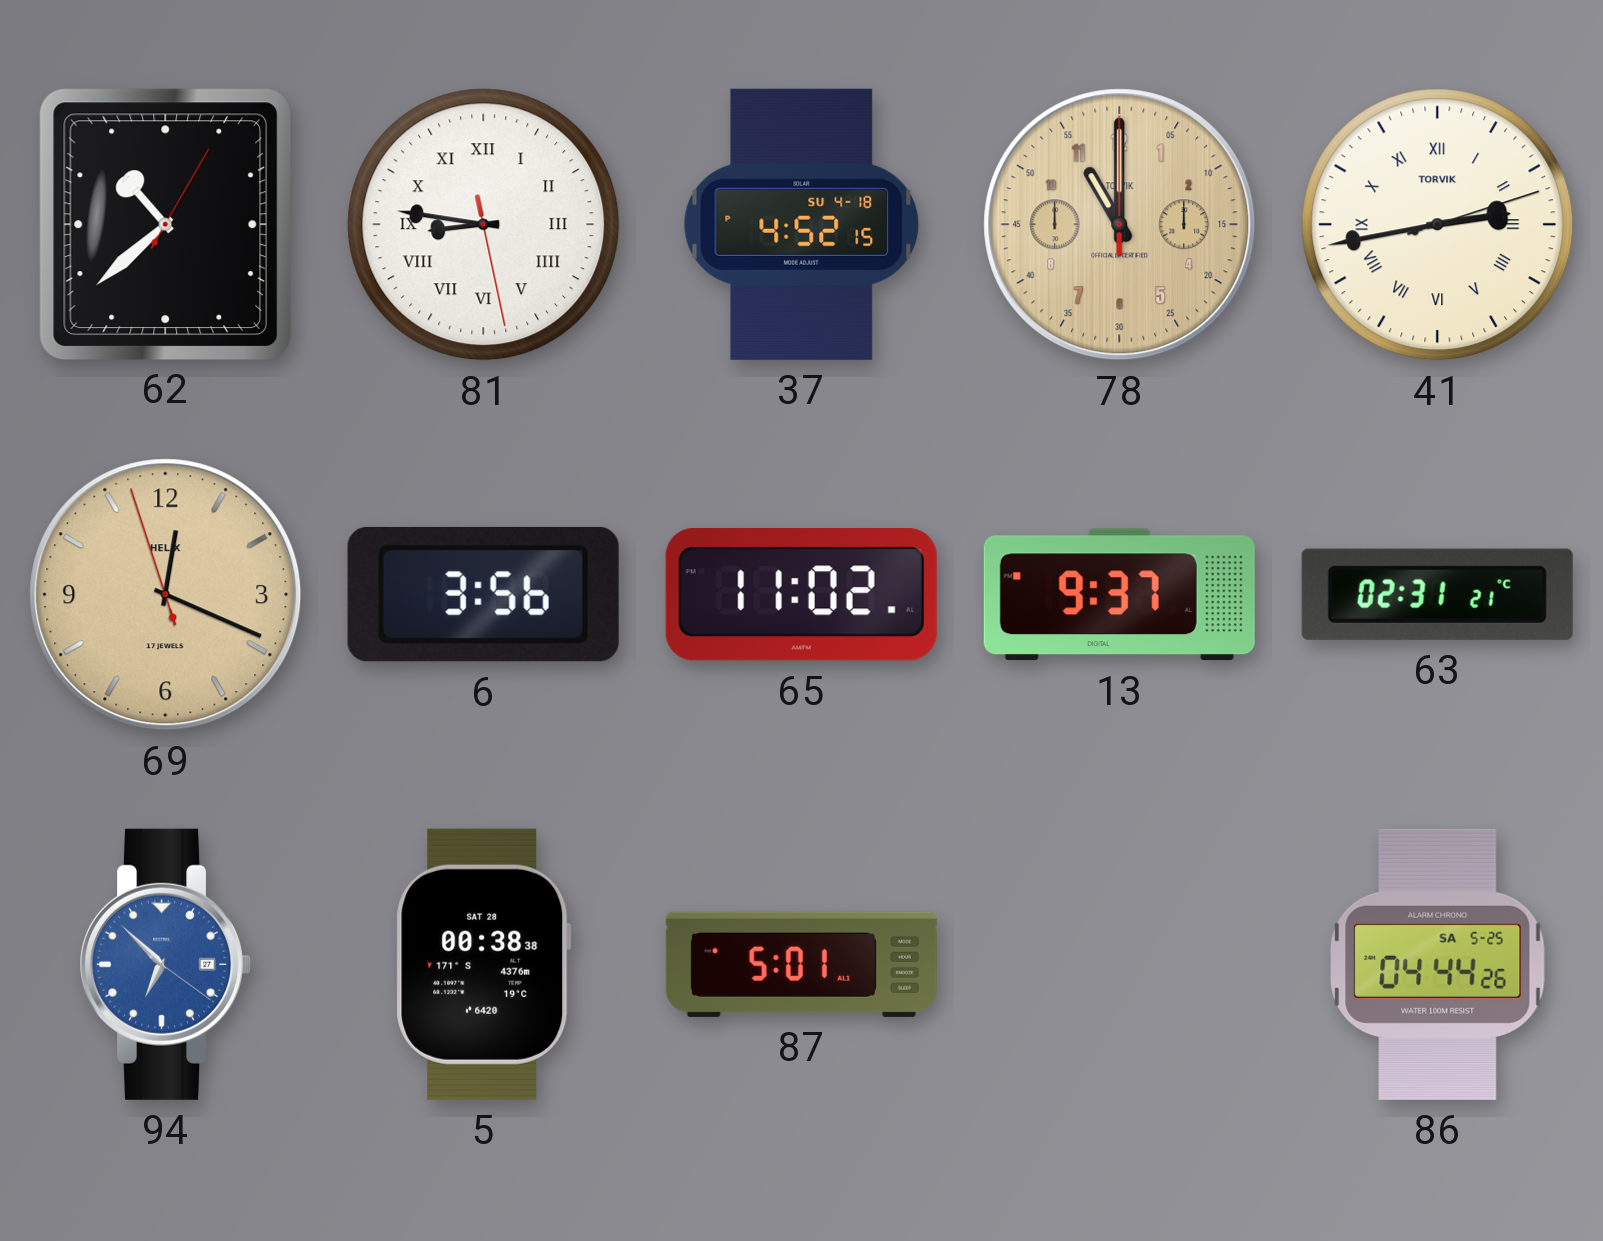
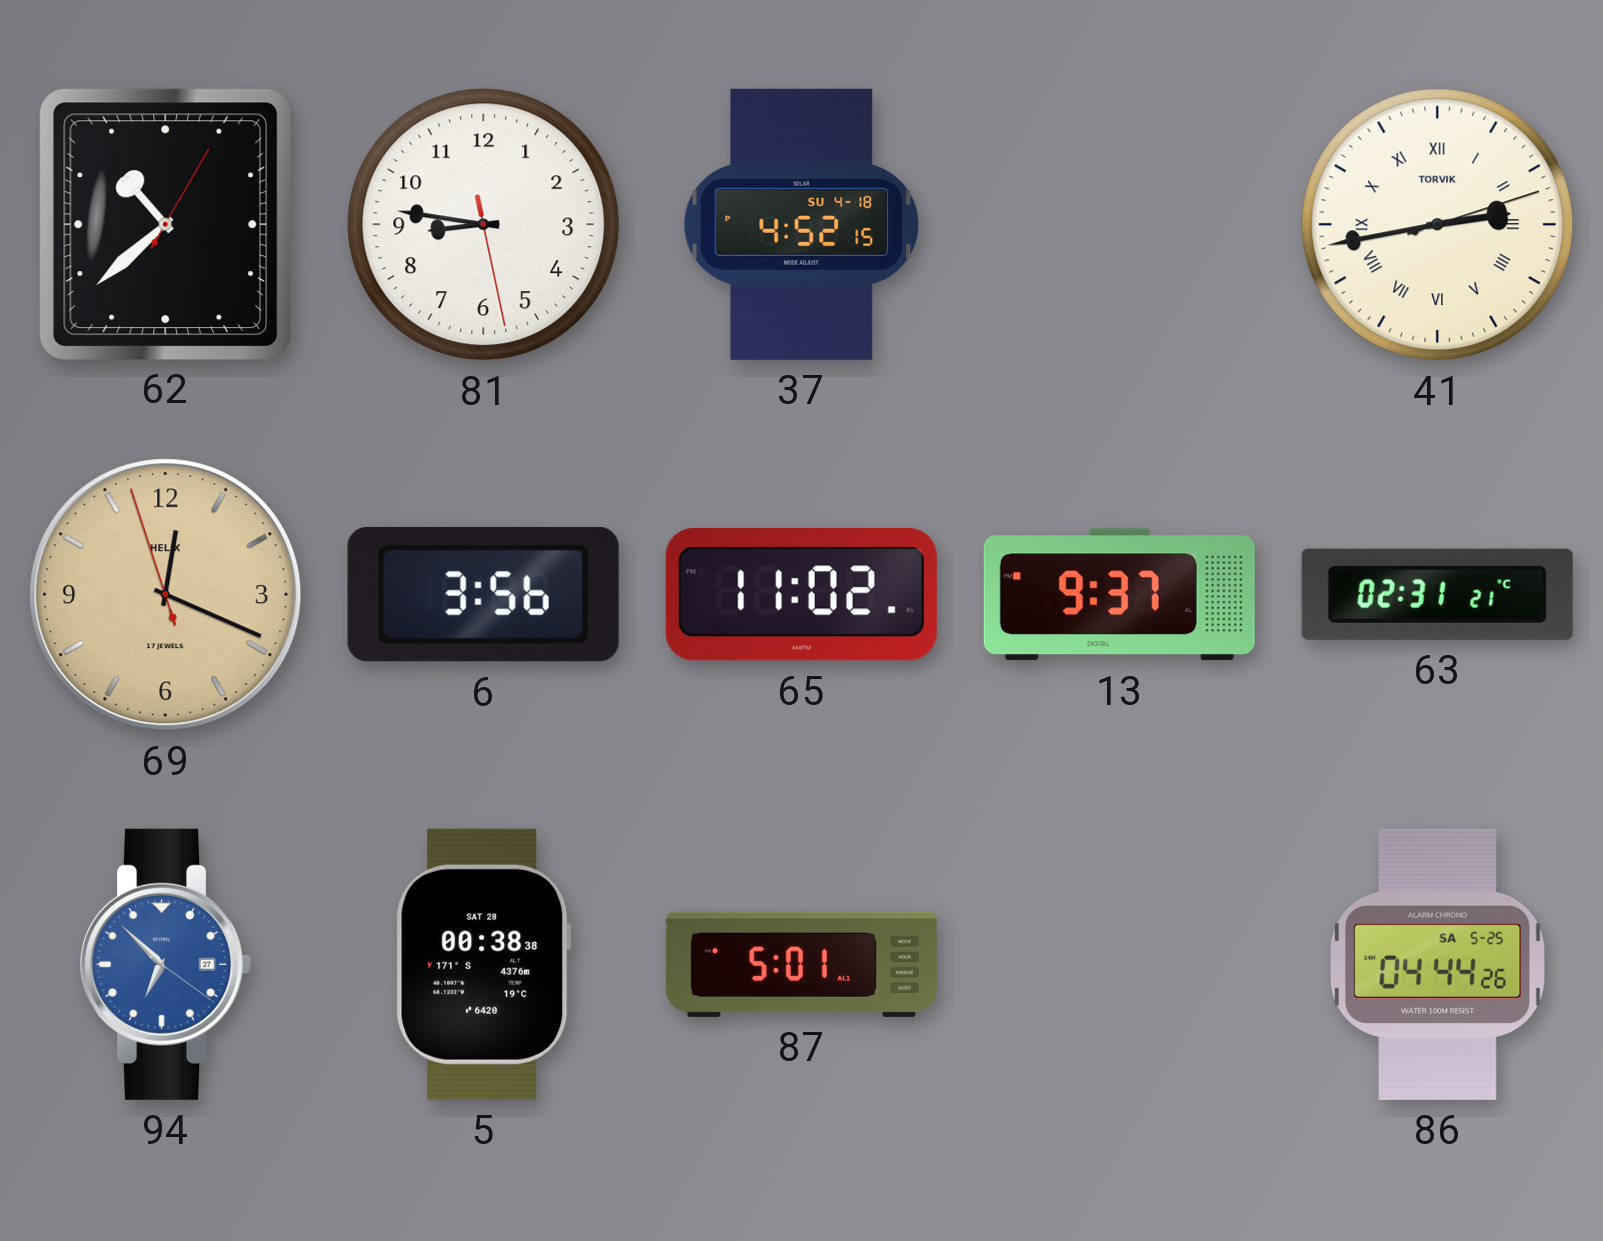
81 numerals: Roman -> Arabic
78: 11:00 -> none
